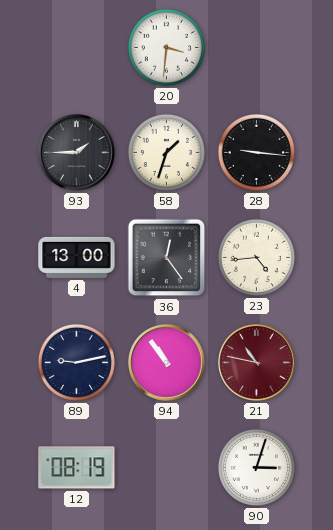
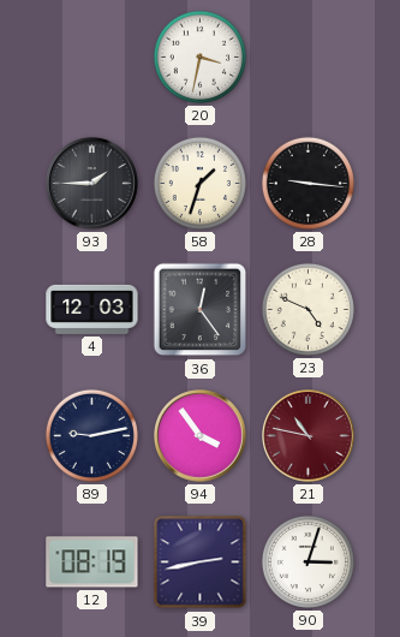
20: 3:31 -> 3:32
4: 13:00 -> 12:03
23: 4:44 -> 4:49
94: 10:54 -> 3:54
39: none -> 2:43
